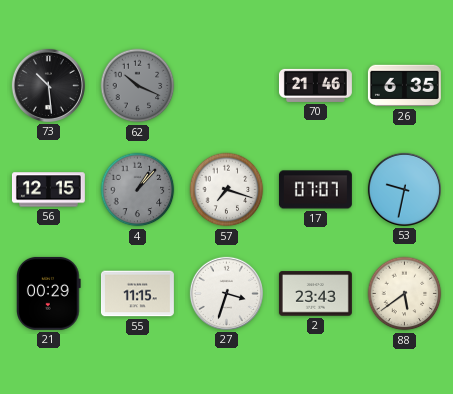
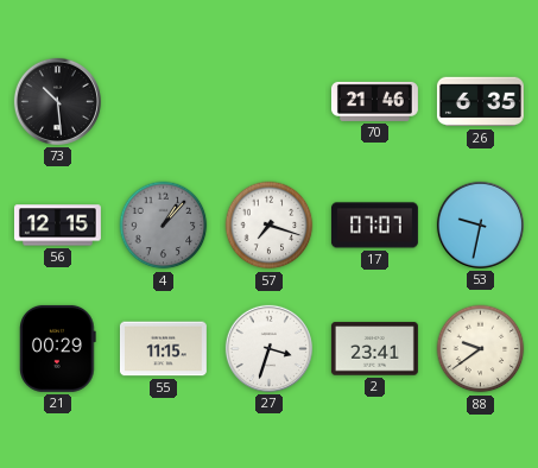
62: 10:19 -> none
2: 23:43 -> 23:41
88: 5:39 -> 9:39
